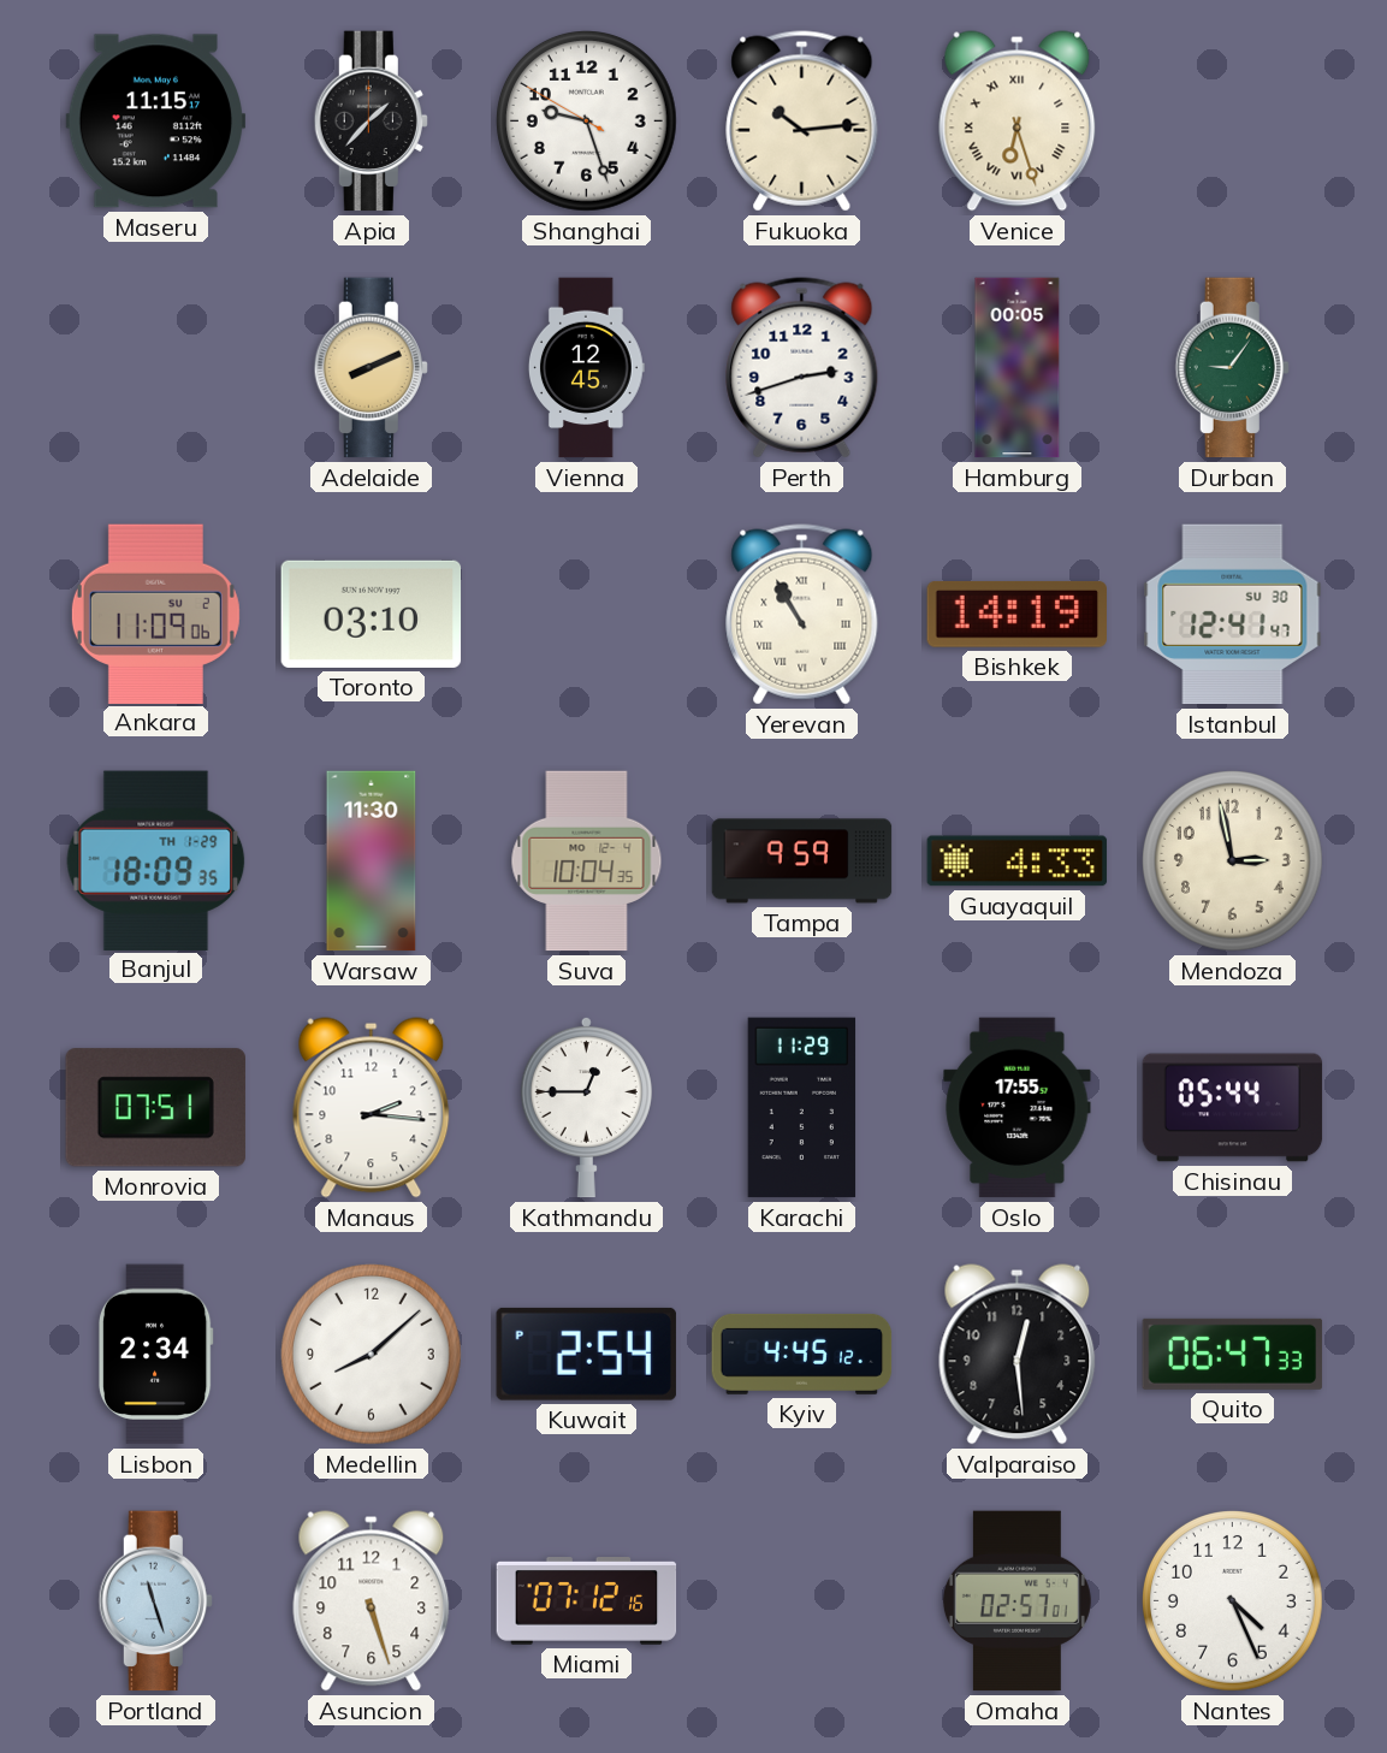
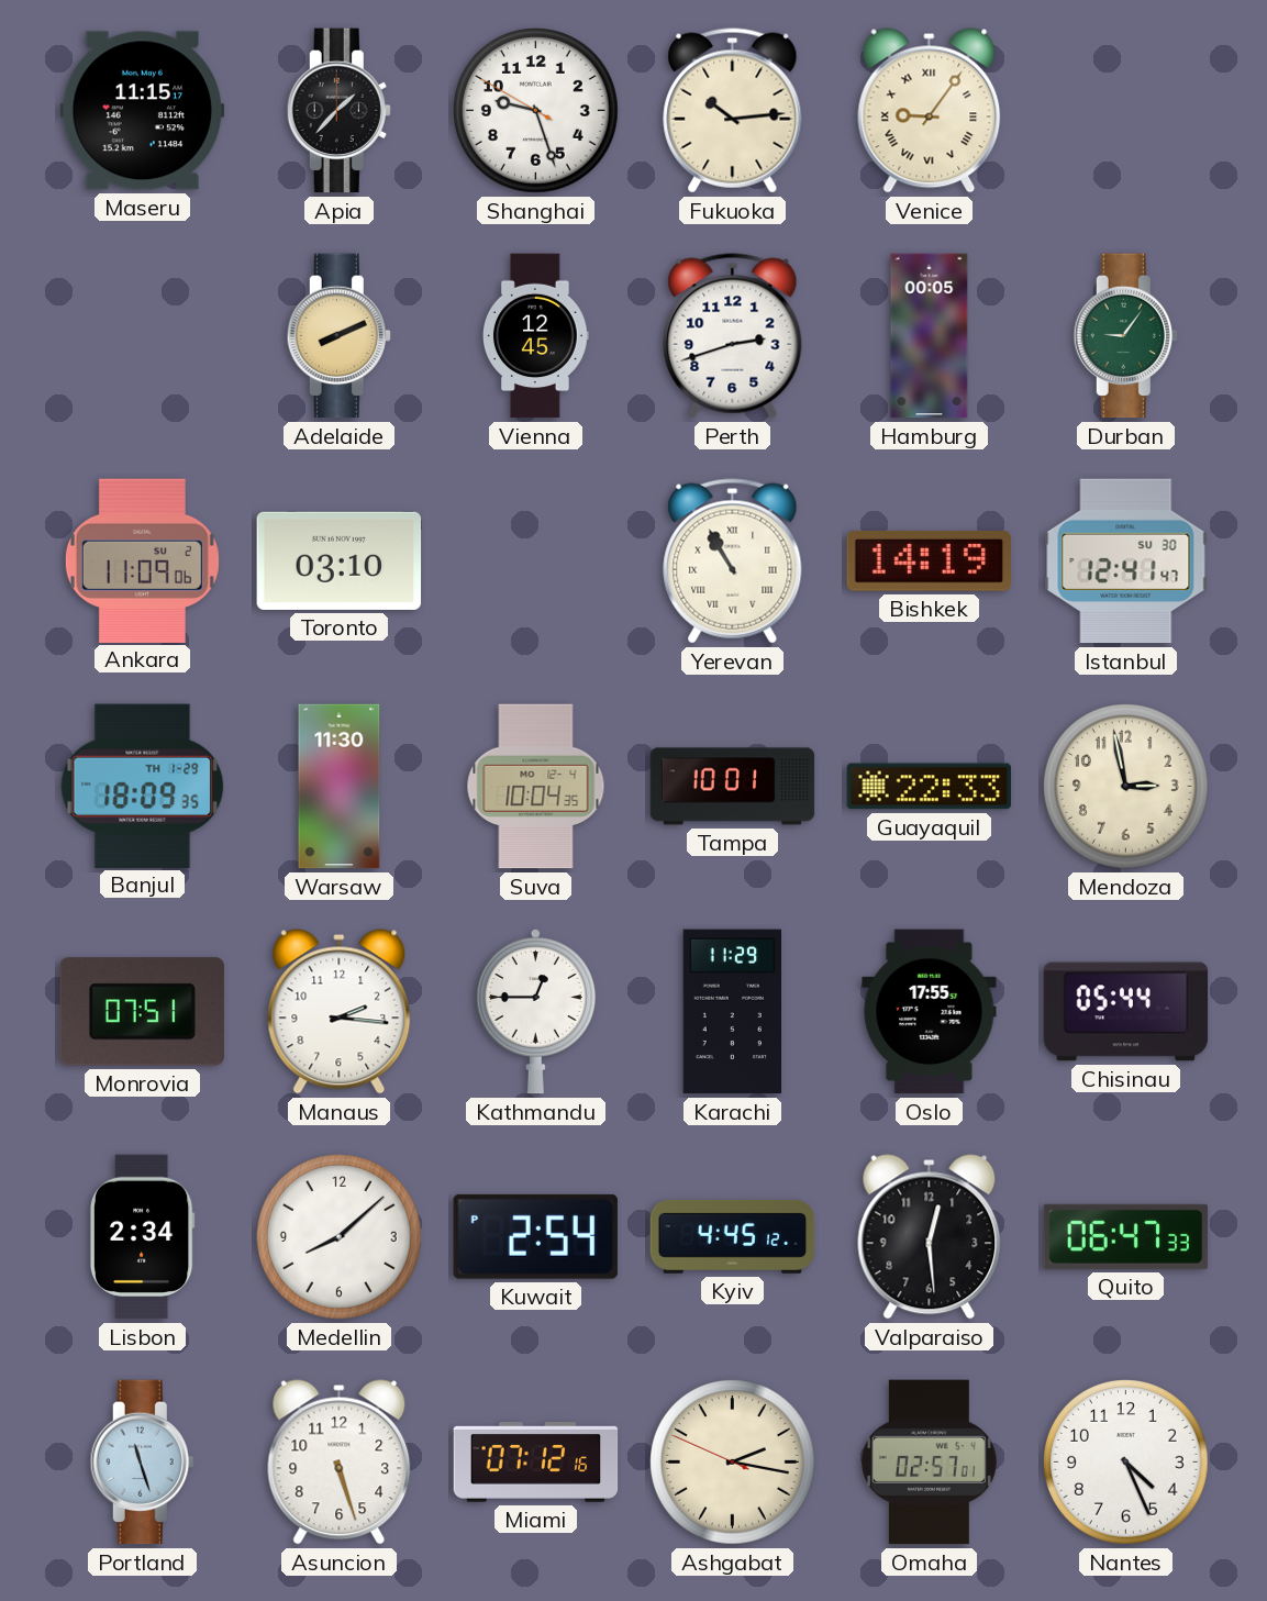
Venice: 6:27 -> 9:06
Tampa: 9:59 -> 10:01
Guayaquil: 4:33 -> 22:33
Ashgabat: none -> 2:16
